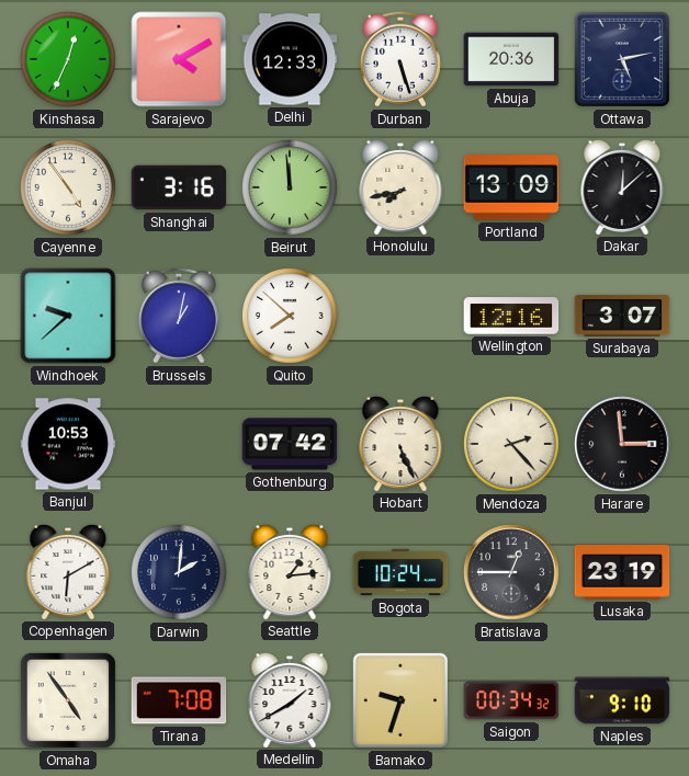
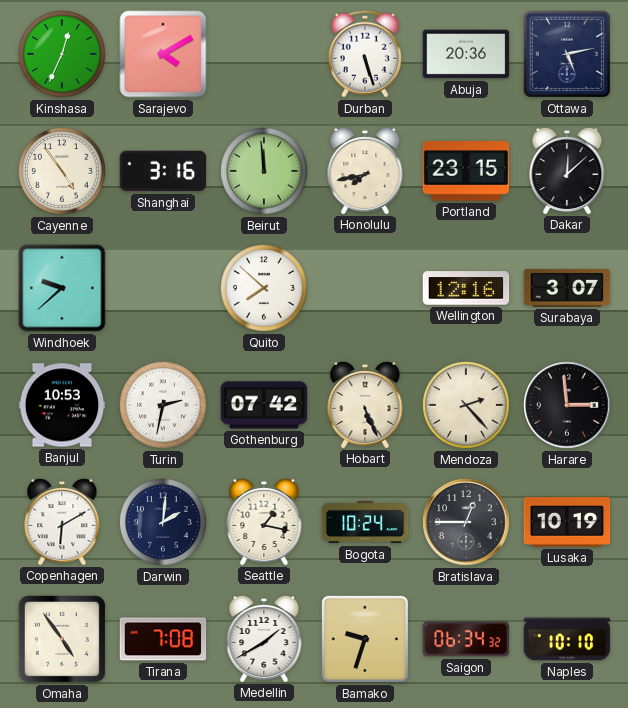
Delhi: 12:33 -> none
Portland: 13:09 -> 23:15
Brussels: 1:02 -> none
Turin: none -> 2:32
Seattle: 1:14 -> 1:17
Lusaka: 23:19 -> 10:19
Saigon: 00:34 -> 06:34
Naples: 9:10 -> 10:10
